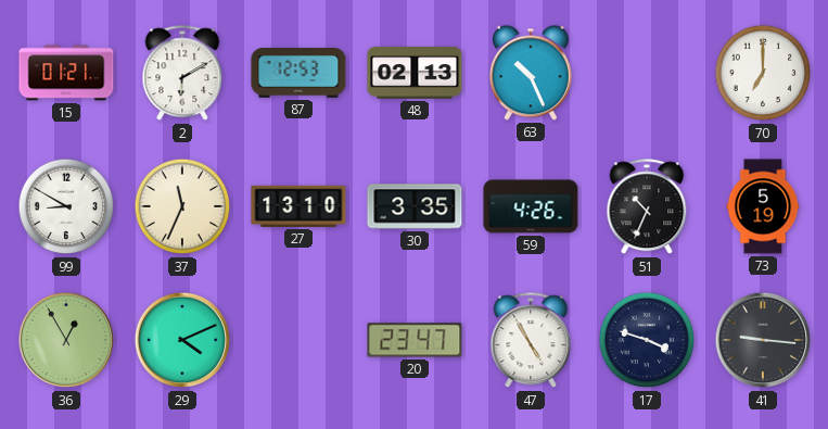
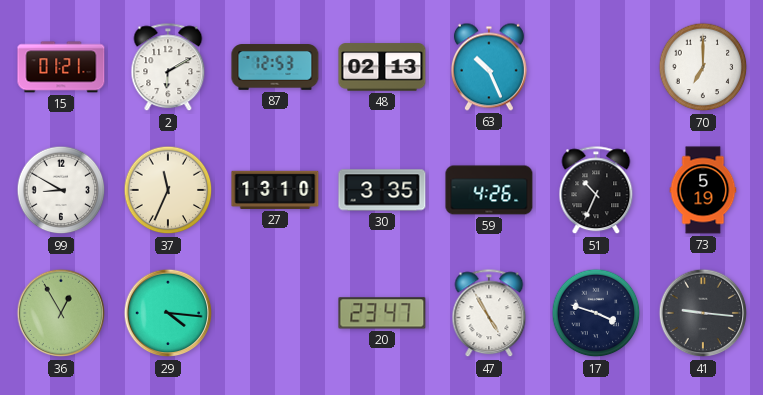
29: 4:11 -> 4:16
